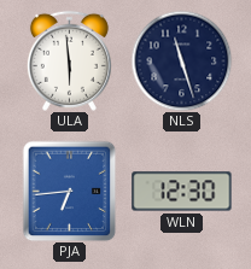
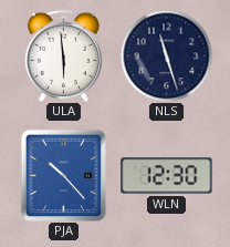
PJA: 6:44 -> 10:23
